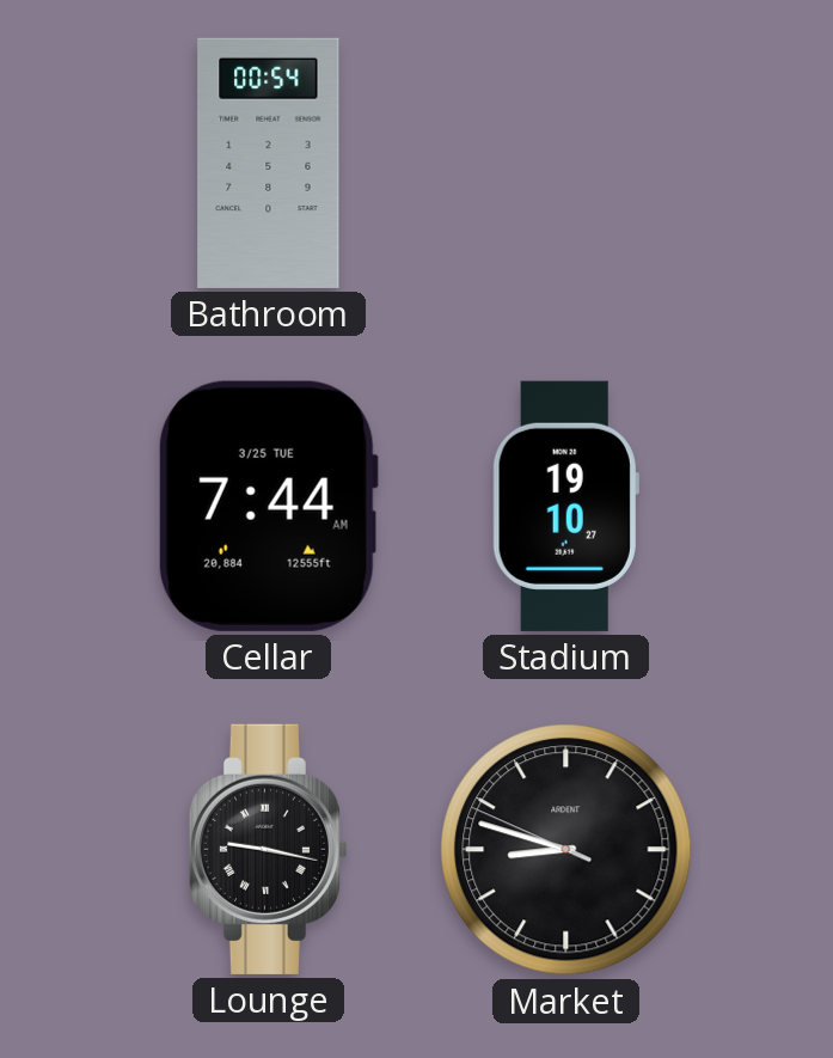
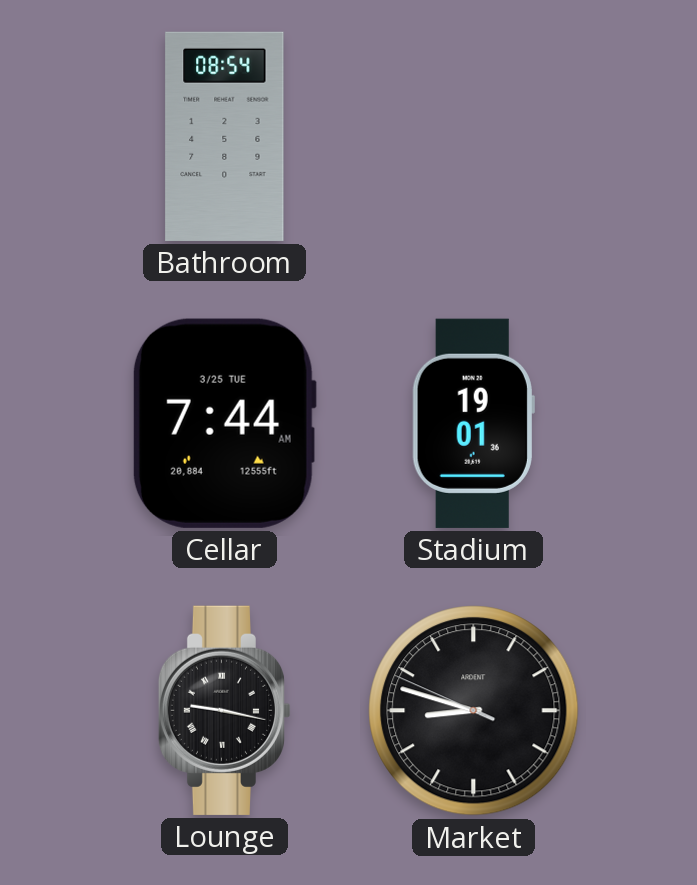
Bathroom: 00:54 -> 08:54
Stadium: 19:10 -> 19:01
